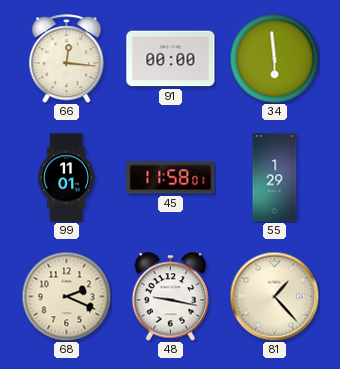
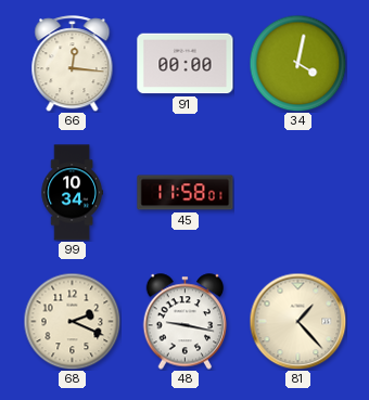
34: 5:59 -> 4:02
99: 11:01 -> 10:34
55: 1:29 -> none
